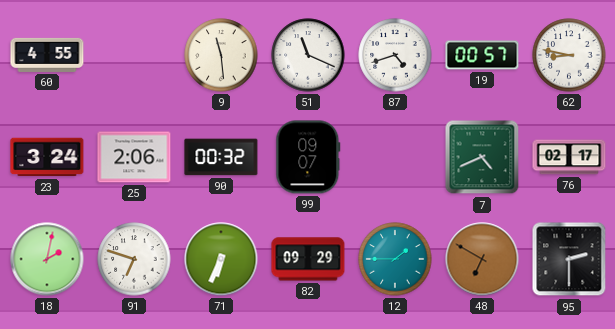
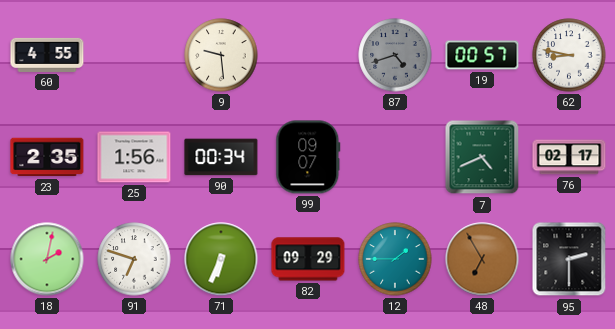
9: 11:29 -> 9:29
51: 11:19 -> none
87 dial: white -> grey
23: 3:24 -> 2:35
25: 2:06 -> 1:56
90: 00:32 -> 00:34
48: 6:50 -> 6:55
